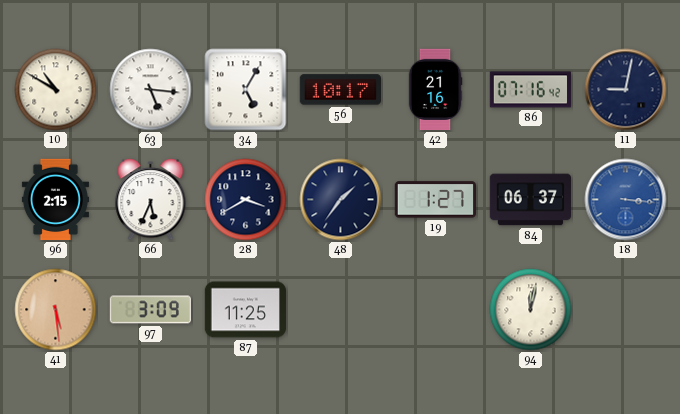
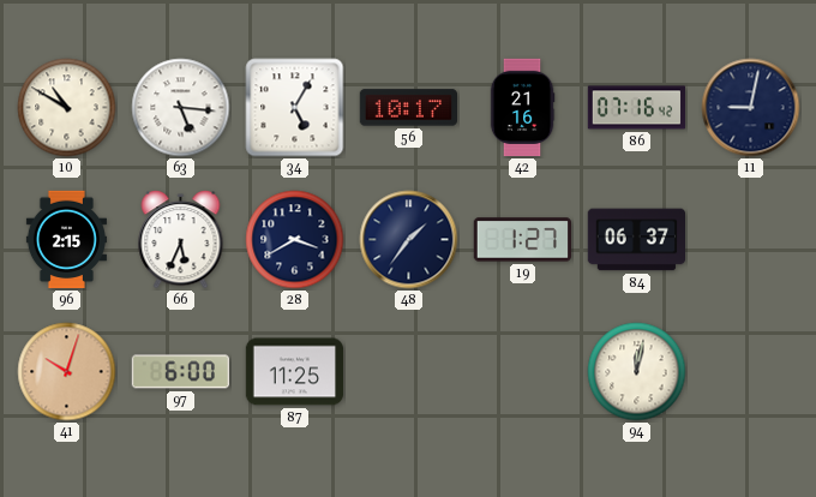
18: 3:16 -> none
41: 5:29 -> 10:03
97: 3:09 -> 6:00
